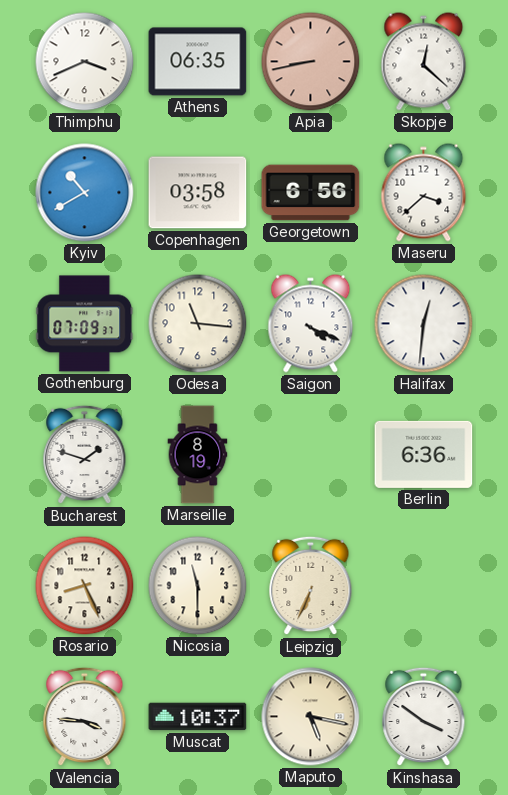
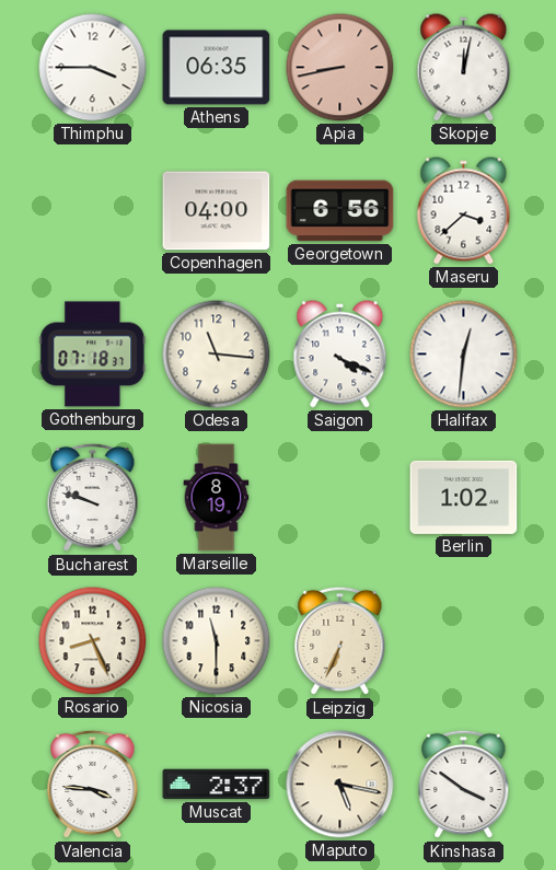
Thimphu: 3:41 -> 3:45
Skopje: 12:22 -> 12:02
Kyiv: 10:40 -> none
Copenhagen: 03:58 -> 04:00
Gothenburg: 07:09 -> 07:18
Bucharest: 1:48 -> 9:48
Berlin: 6:36 -> 1:02
Muscat: 10:37 -> 2:37
